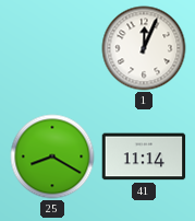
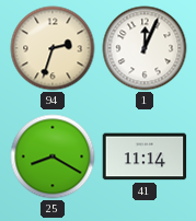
94: none -> 2:33
